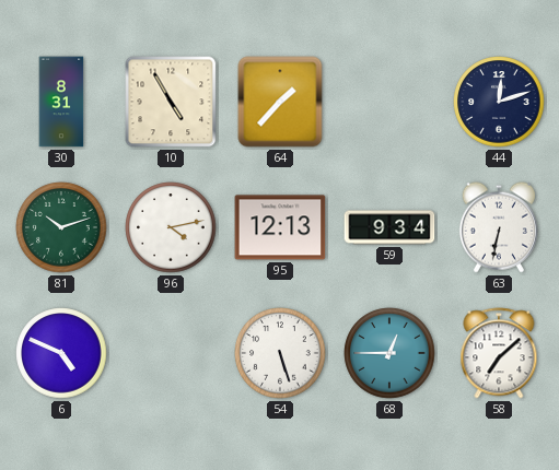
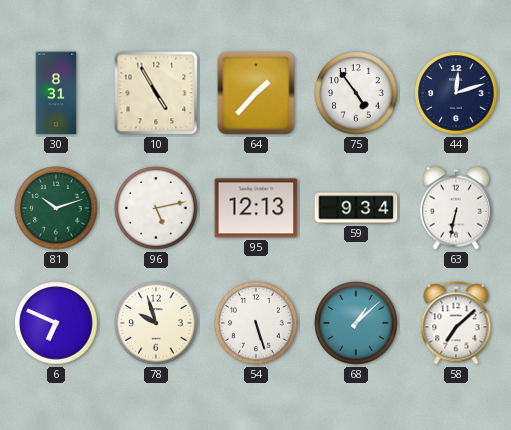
75: none -> 4:54
96: 4:13 -> 5:13
6: 4:49 -> 6:49
78: none -> 9:57
68: 12:45 -> 1:08
